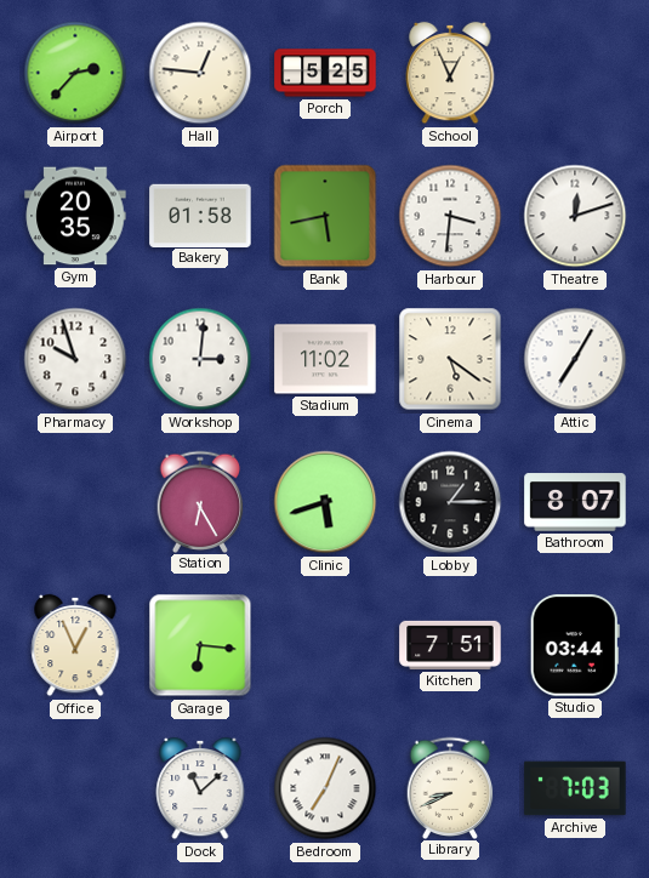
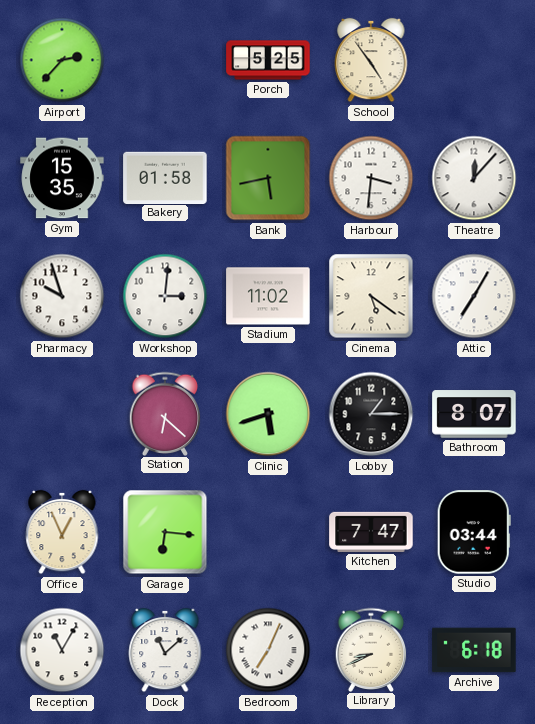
Hall: 12:46 -> none
School: 12:56 -> 4:54
Gym: 20:35 -> 15:35
Theatre: 12:12 -> 12:07
Station: 6:25 -> 6:22
Kitchen: 7:51 -> 7:47
Reception: none -> 11:05
Archive: 7:03 -> 6:18
